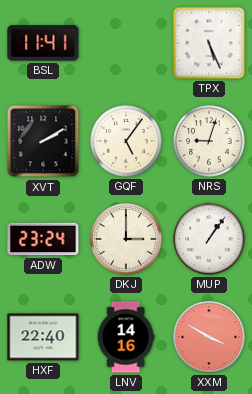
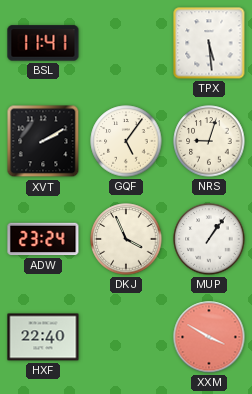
TPX: 5:26 -> 5:29
DKJ: 3:00 -> 3:56
LNV: 14:16 -> none
